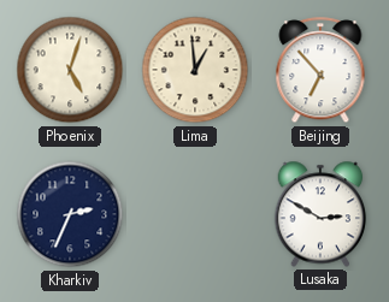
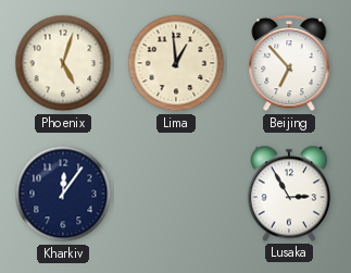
Kharkiv: 2:34 -> 12:06
Lusaka: 2:50 -> 2:55
